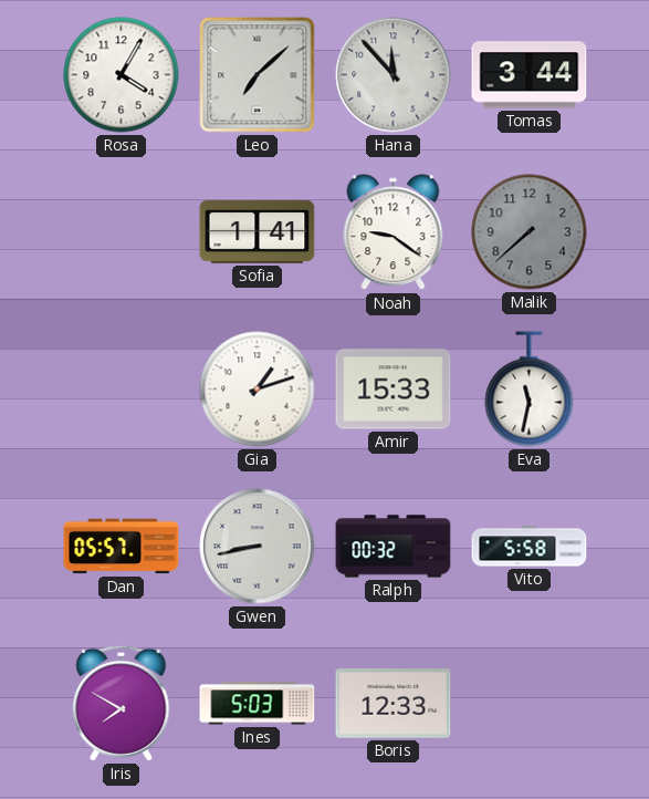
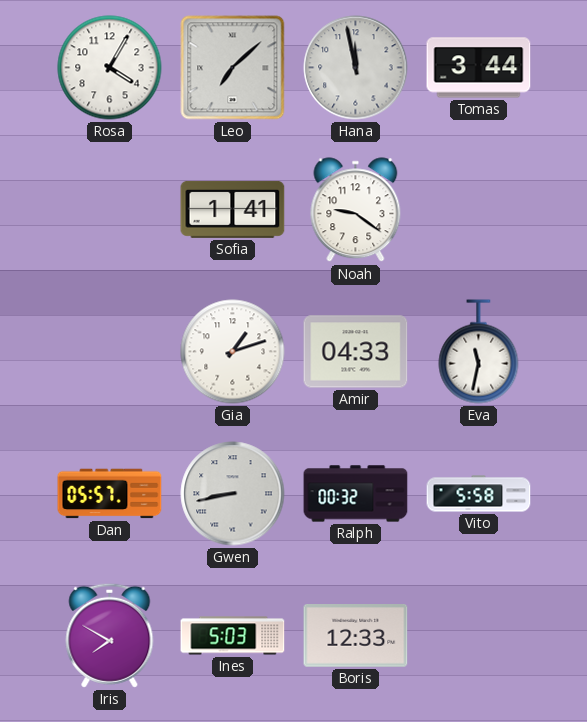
Hana: 11:53 -> 11:58
Malik: 7:38 -> none
Amir: 15:33 -> 04:33
